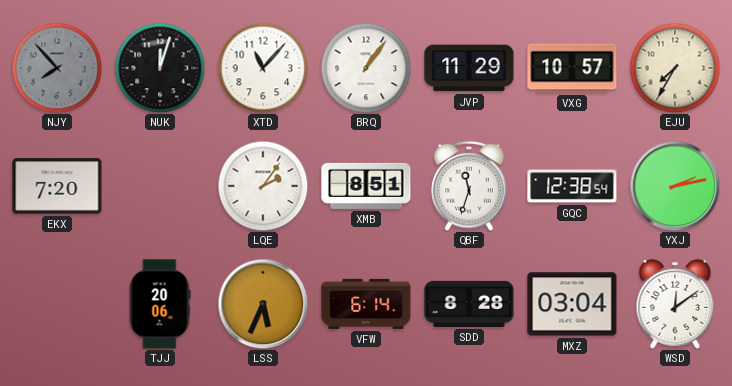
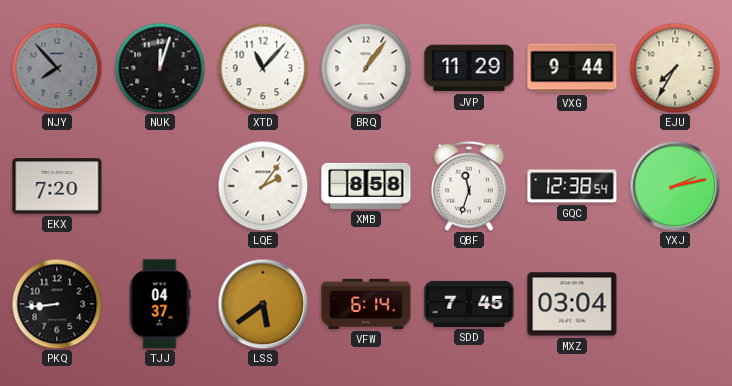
VXG: 10:57 -> 9:44
XMB: 8:51 -> 8:58
PKQ: none -> 8:44
TJJ: 20:06 -> 04:37
LSS: 5:34 -> 5:39
SDD: 8:28 -> 7:45
WSD: 12:09 -> none
